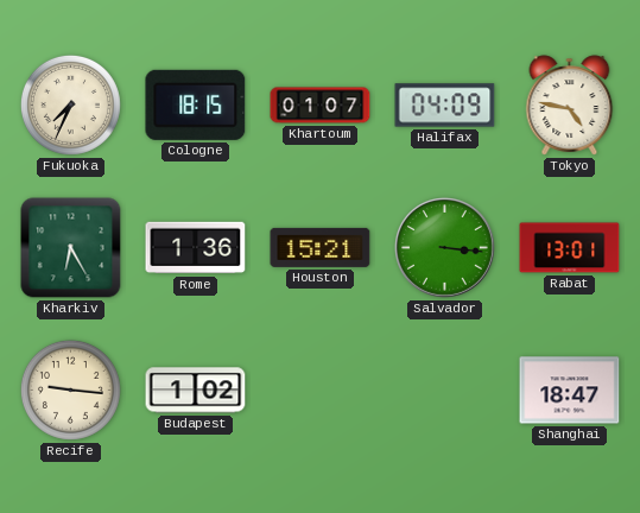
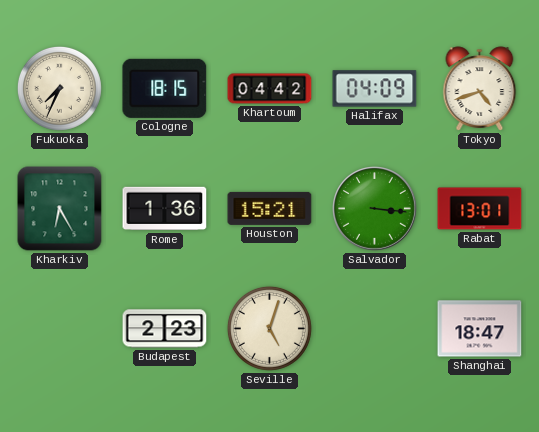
Khartoum: 01:07 -> 04:42
Tokyo: 4:47 -> 4:42
Recife: 9:16 -> none
Budapest: 1:02 -> 2:23
Seville: none -> 5:03
